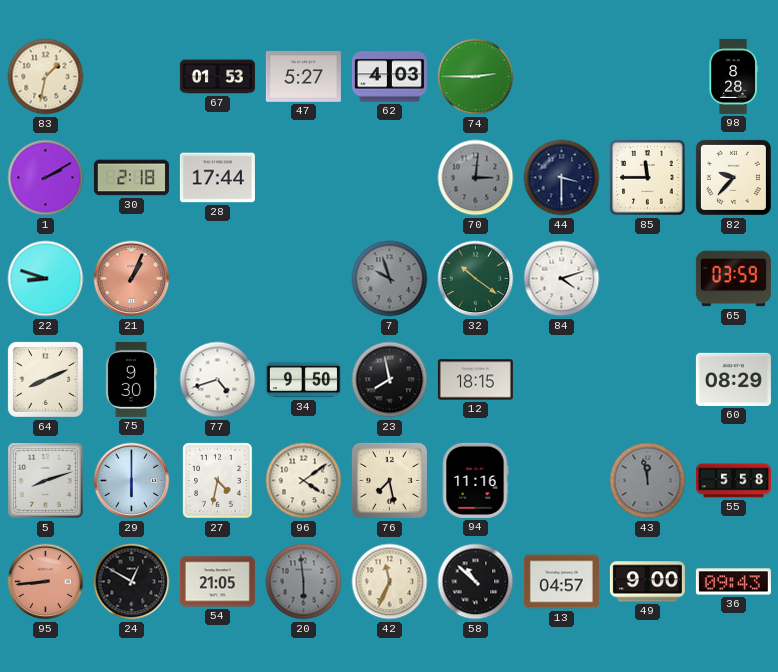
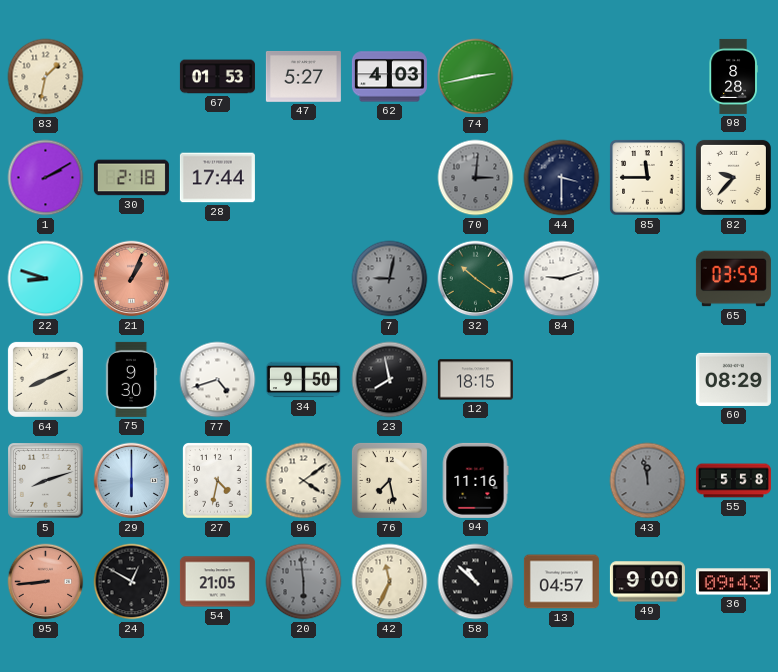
74: 2:45 -> 2:43
7: 9:57 -> 9:02
84: 4:12 -> 9:12
